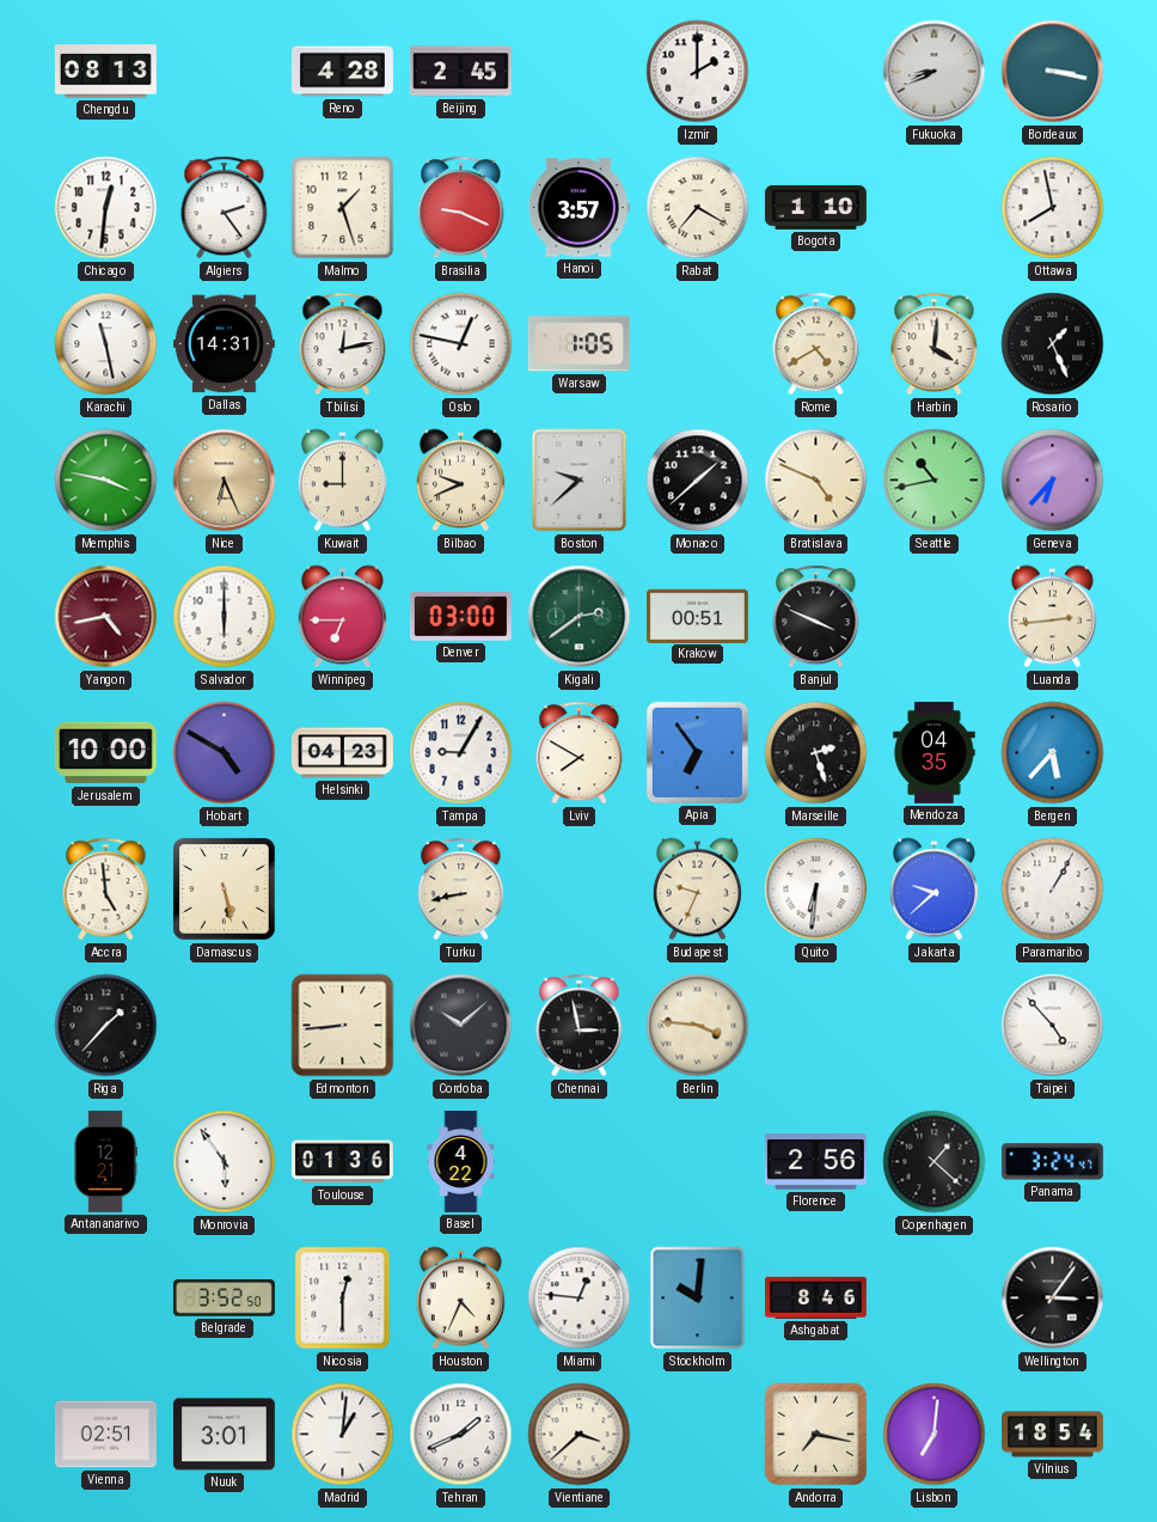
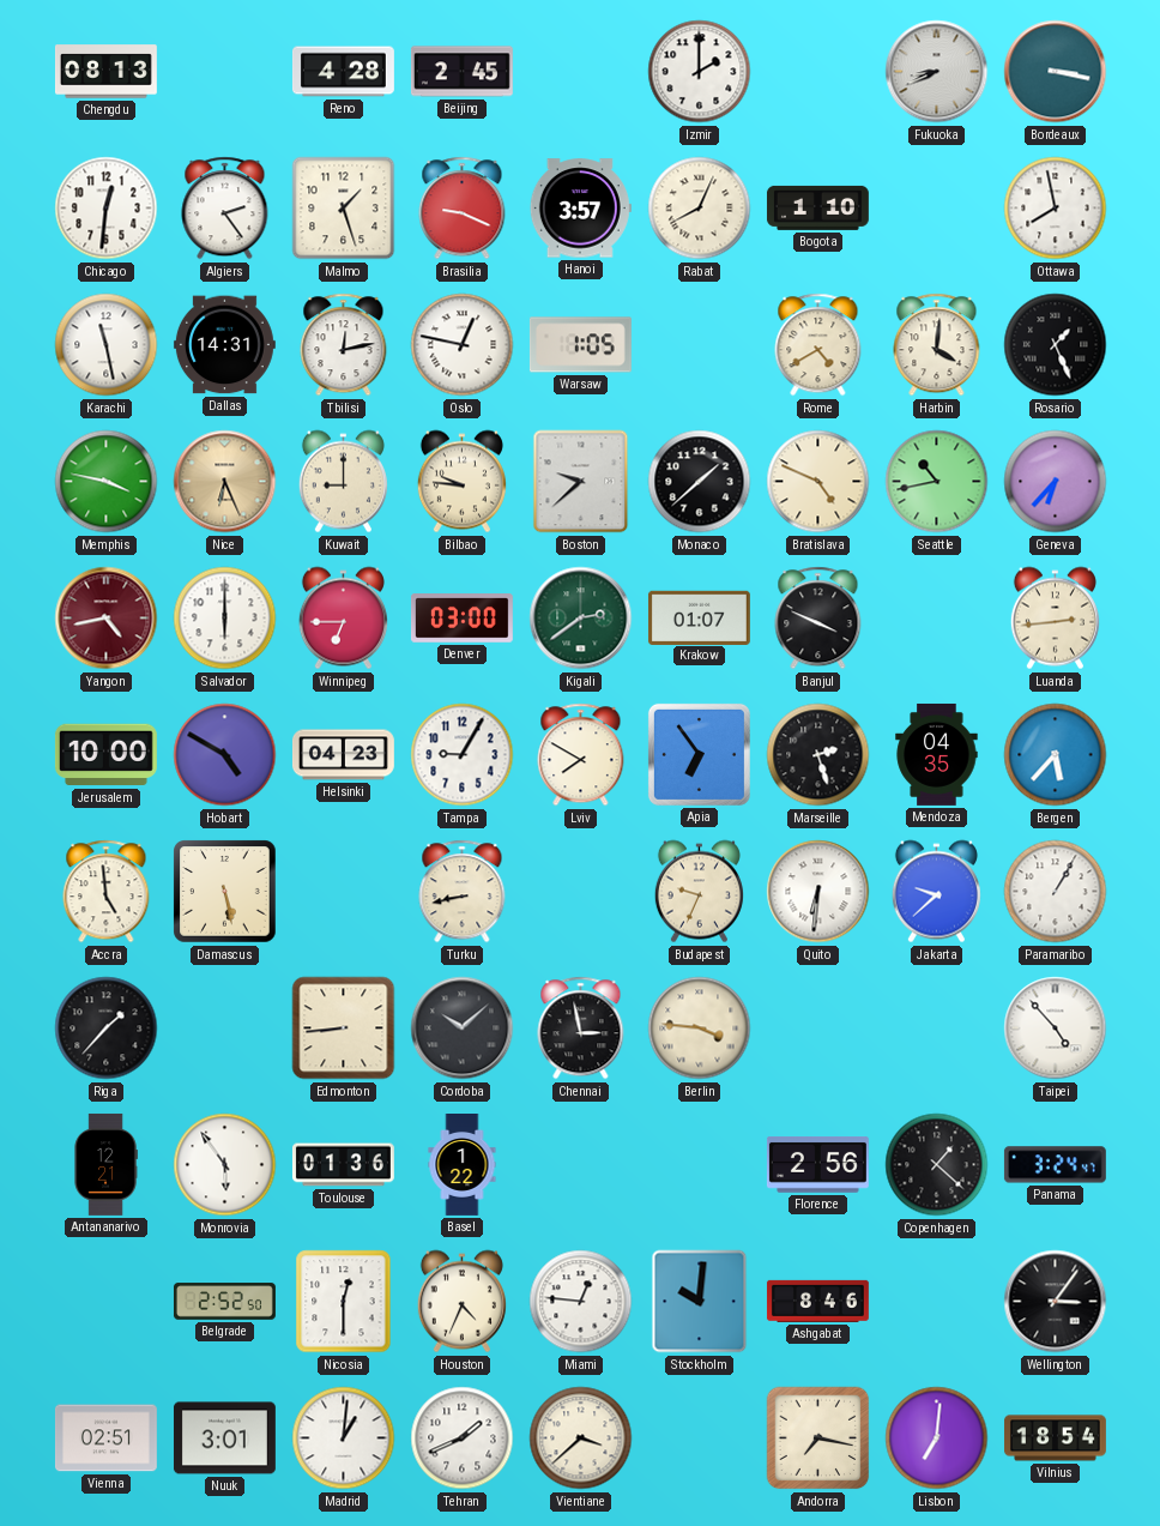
Rabat: 7:20 -> 8:04
Bilbao: 9:41 -> 9:46
Krakow: 00:51 -> 01:07
Basel: 4:22 -> 1:22
Belgrade: 3:52 -> 2:52
